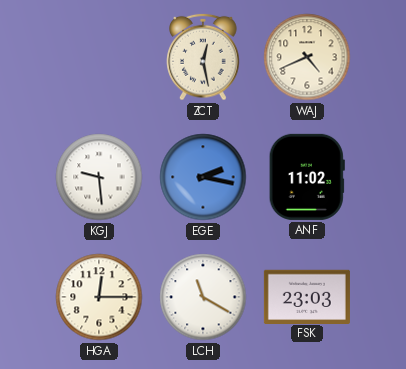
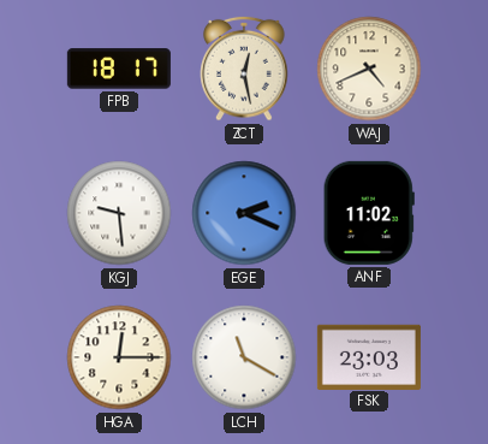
FPB: none -> 18:17
EGE: 2:17 -> 2:19
